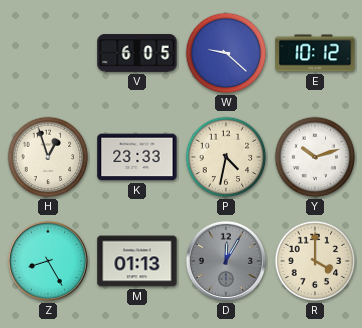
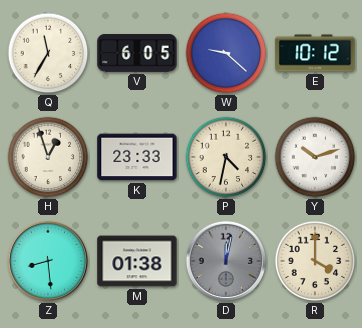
Q: none -> 11:35
Z: 8:25 -> 8:29
M: 01:13 -> 01:38
D: 12:05 -> 12:02
